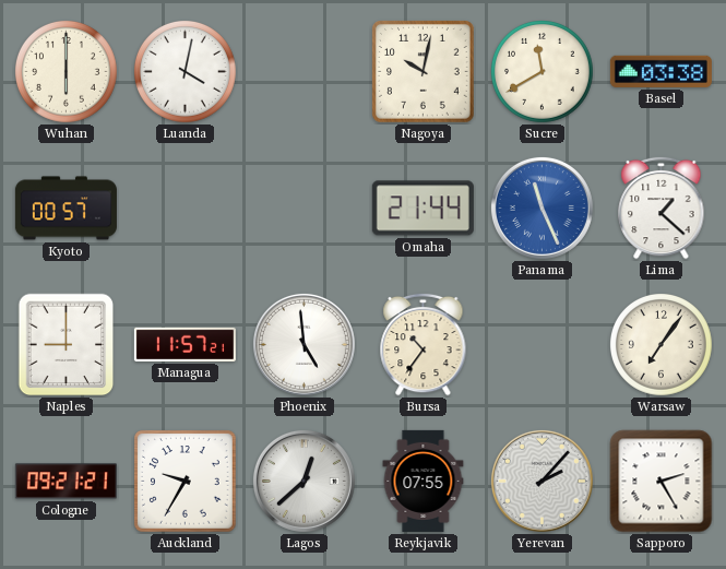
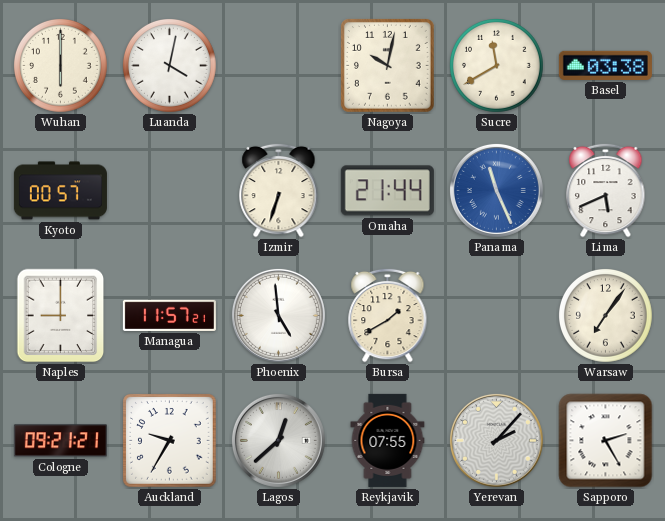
Izmir: none -> 6:33
Lima: 1:22 -> 5:41
Bursa: 10:36 -> 1:40
